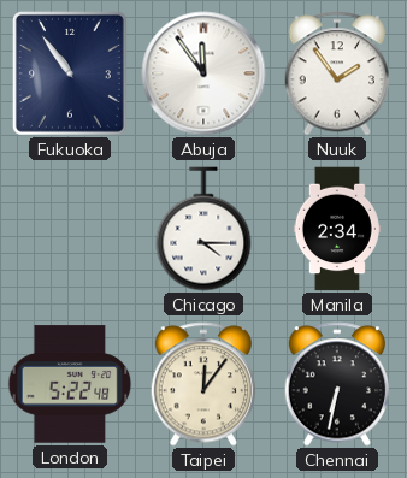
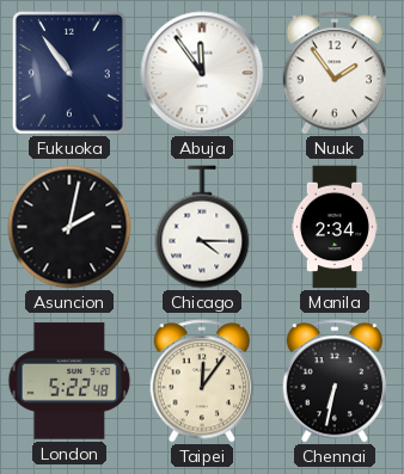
Asuncion: none -> 2:02
